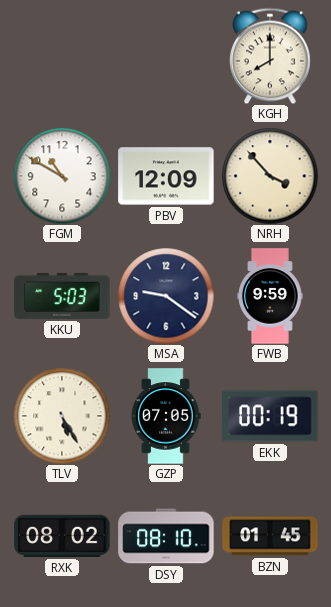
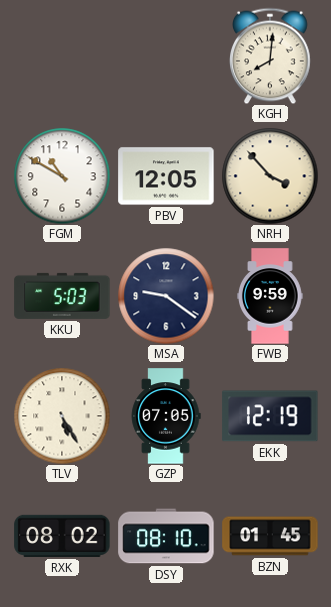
KGH: 8:00 -> 8:01
PBV: 12:09 -> 12:05
EKK: 00:19 -> 12:19
